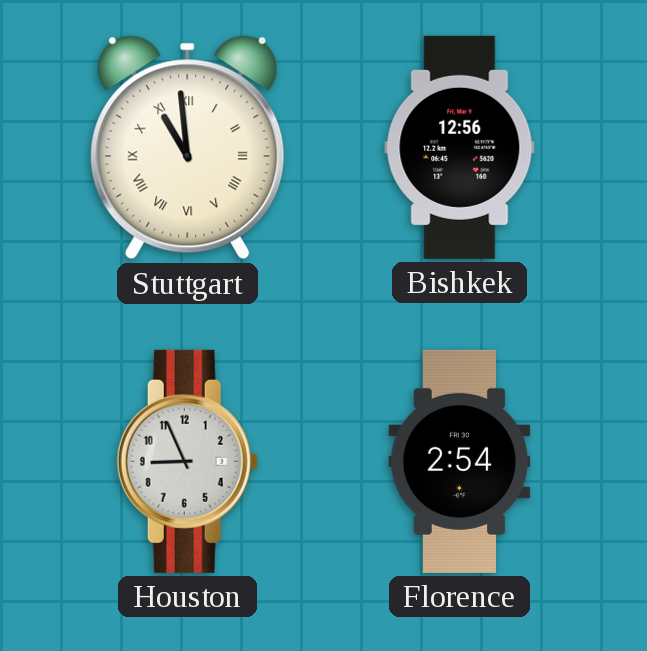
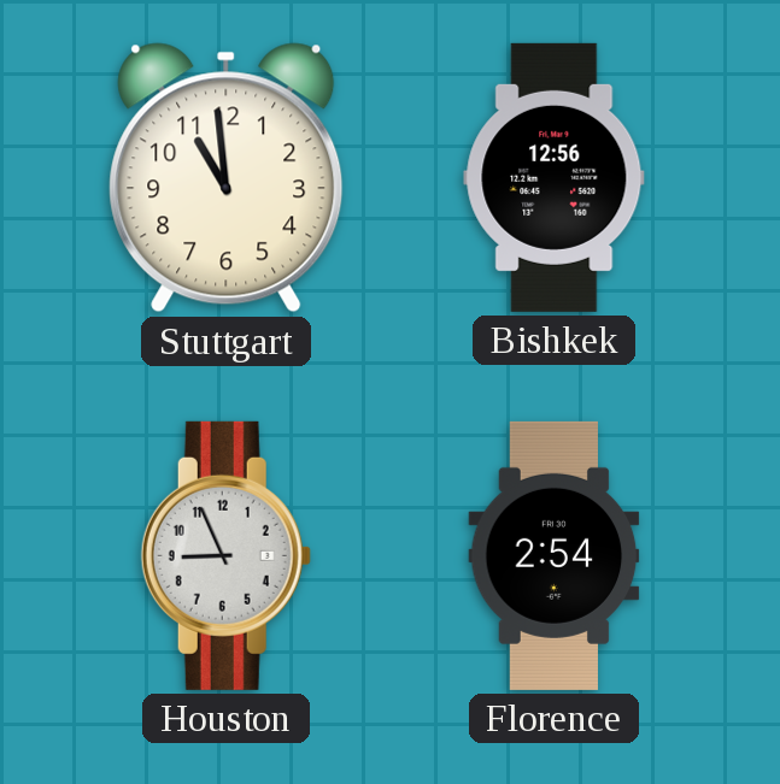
Stuttgart numerals: Roman -> Arabic
